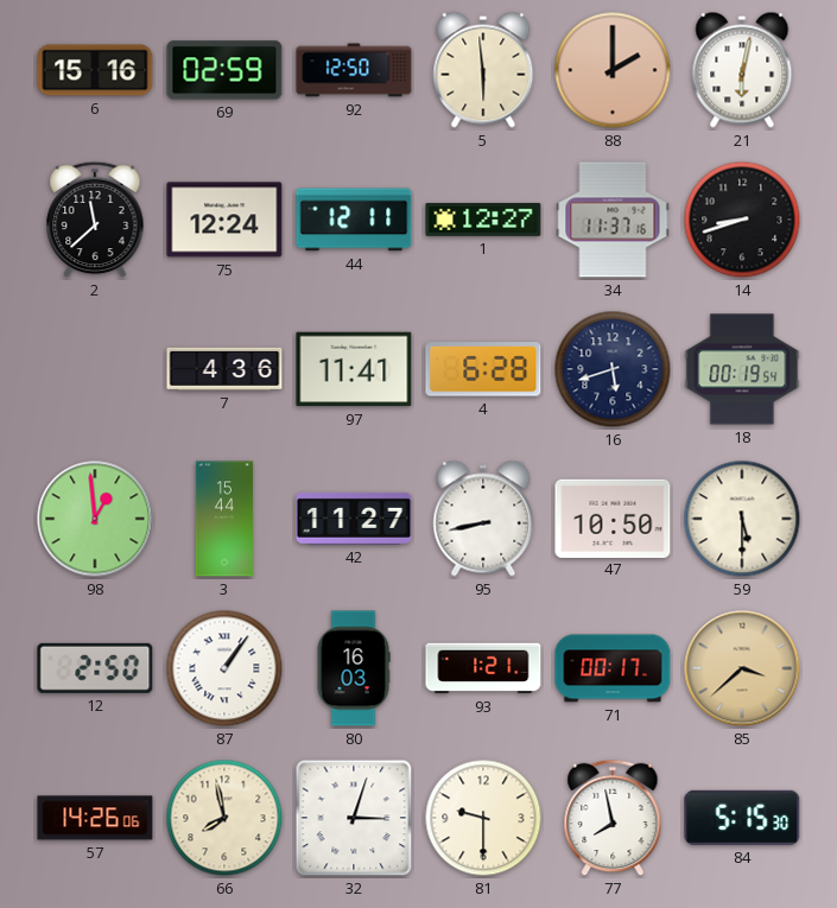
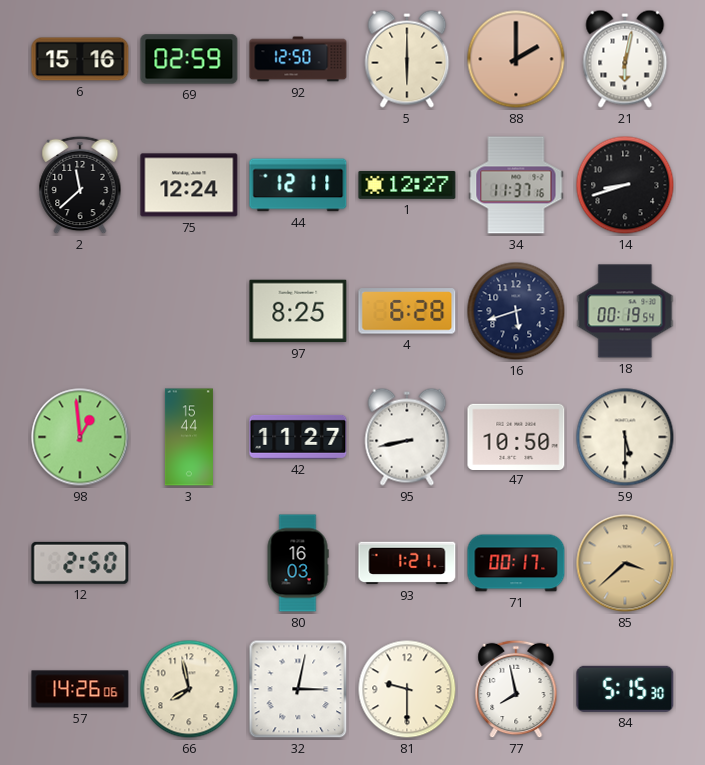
5: 5:59 -> 6:00
7: 4:36 -> none
97: 11:41 -> 8:25
87: 1:06 -> none
32: 3:03 -> 3:02
